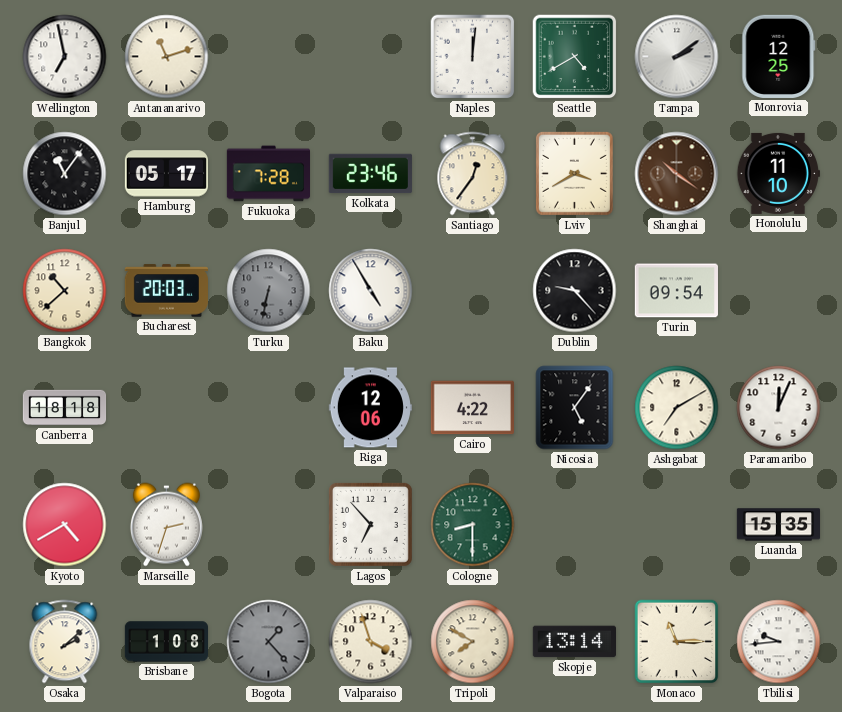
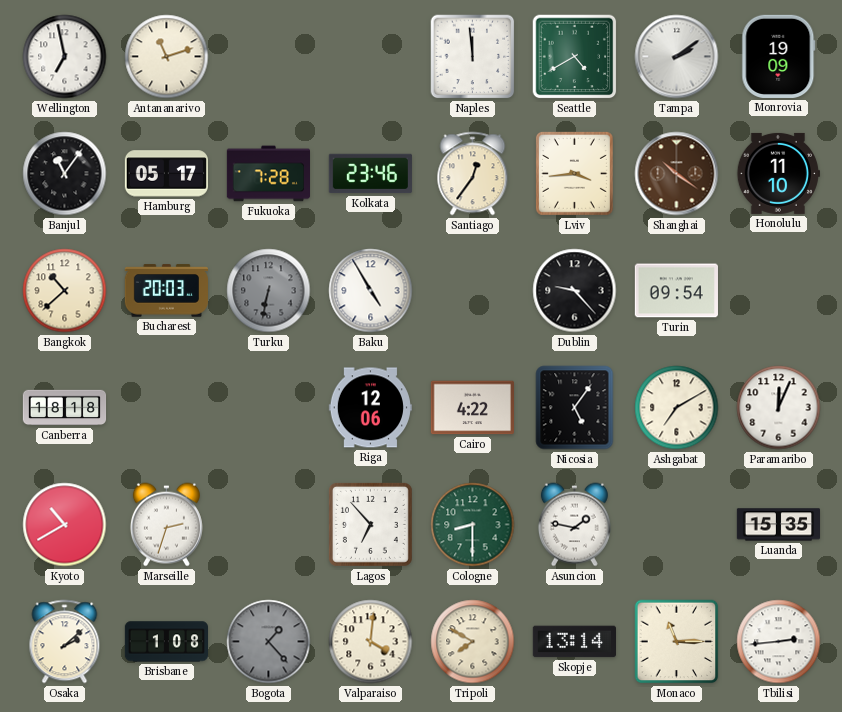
Naples: 12:01 -> 11:59
Monrovia: 12:25 -> 19:09
Lviv: 3:40 -> 3:44
Kyoto: 4:40 -> 10:40
Asuncion: none -> 1:47
Valparaiso: 3:57 -> 4:01
Tbilisi: 9:44 -> 2:44
